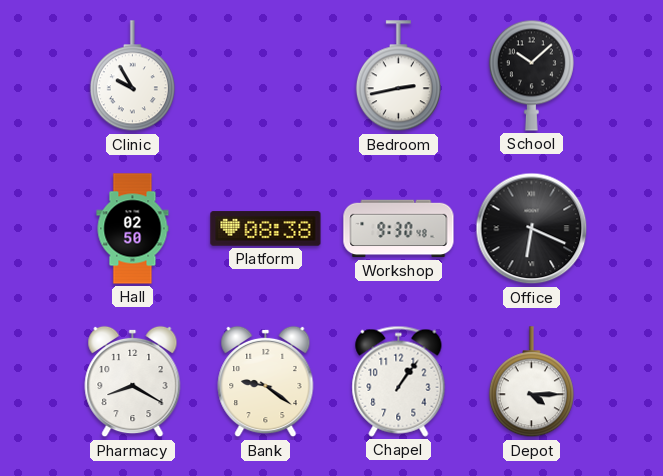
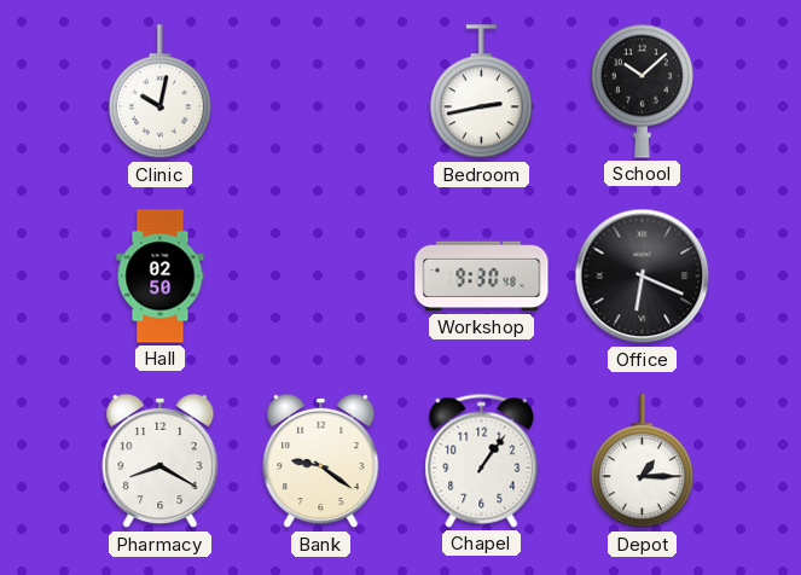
Clinic: 9:55 -> 10:02
Platform: 08:38 -> none
Depot: 4:15 -> 1:15
